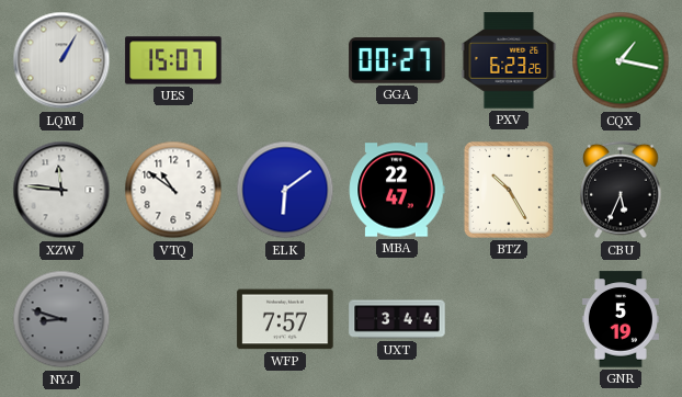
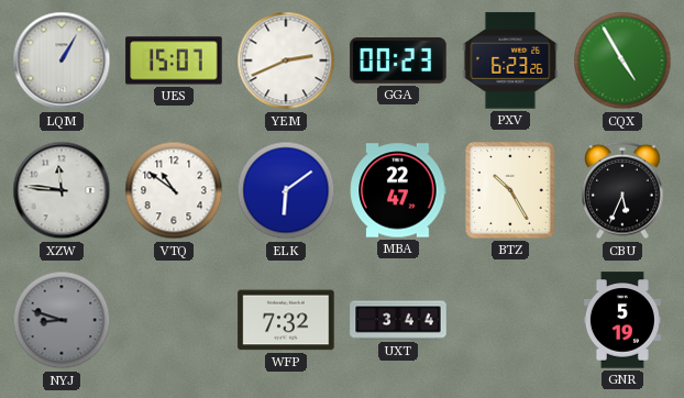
YEM: none -> 2:41
GGA: 00:27 -> 00:23
CQX: 1:17 -> 4:55
WFP: 7:57 -> 7:32
